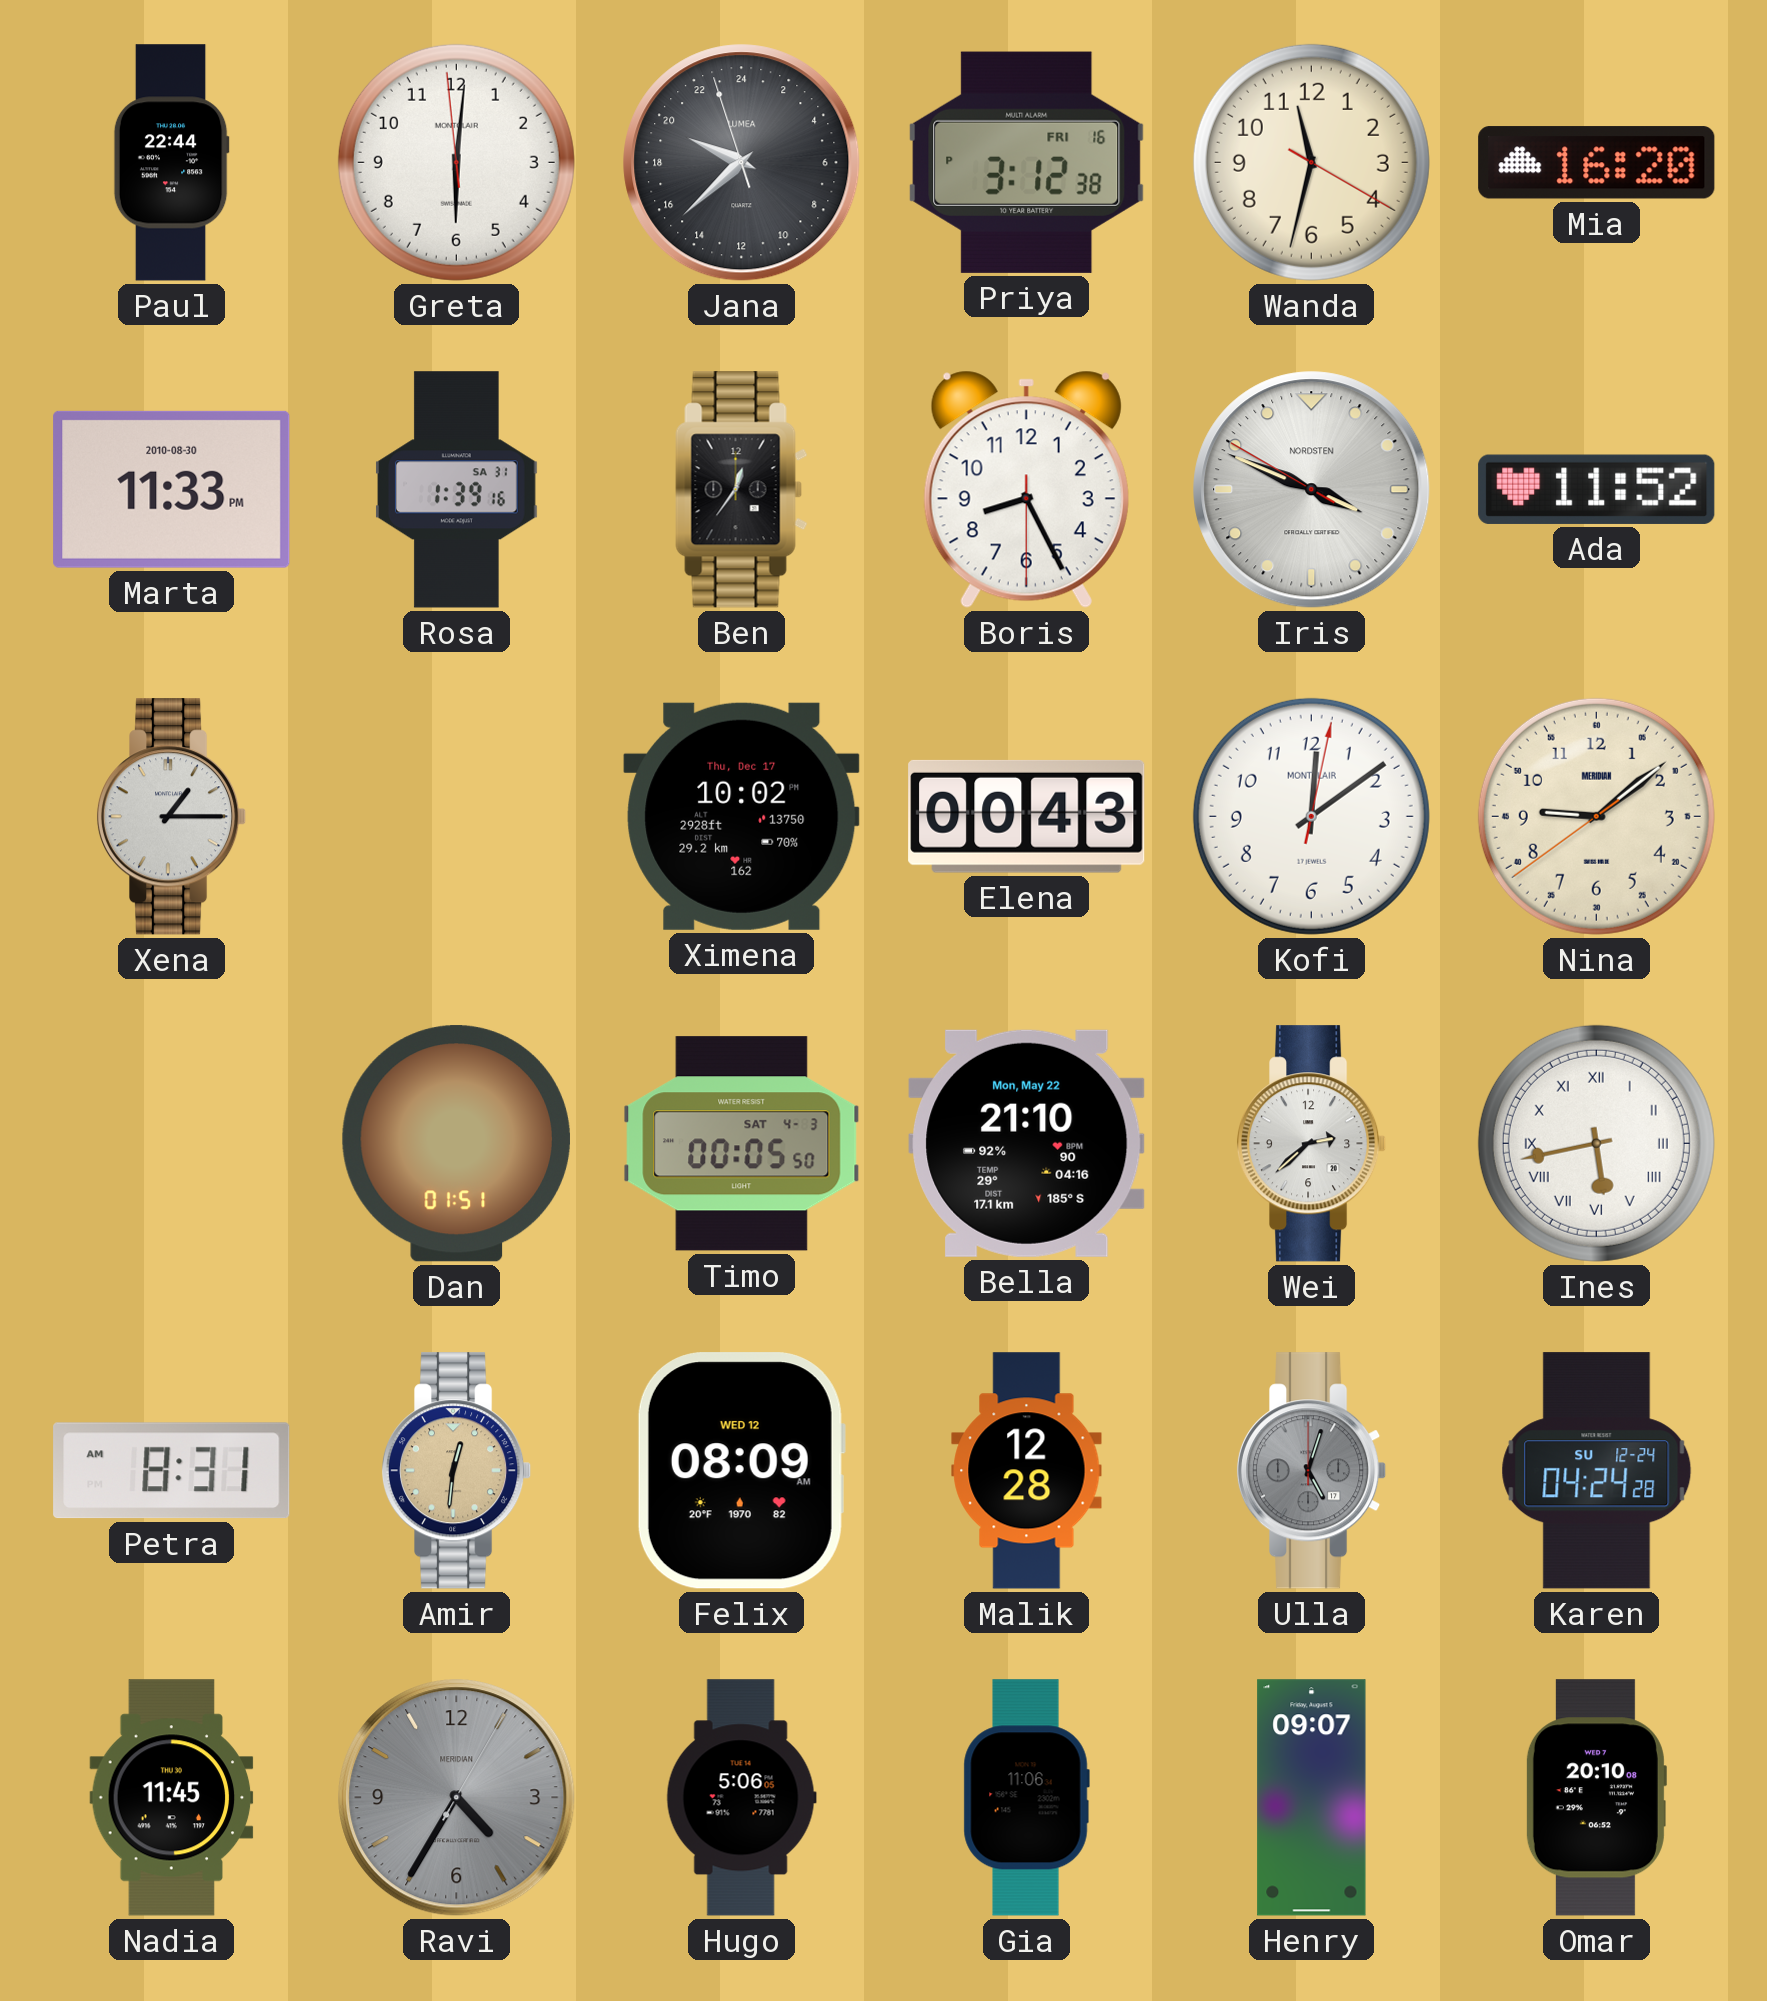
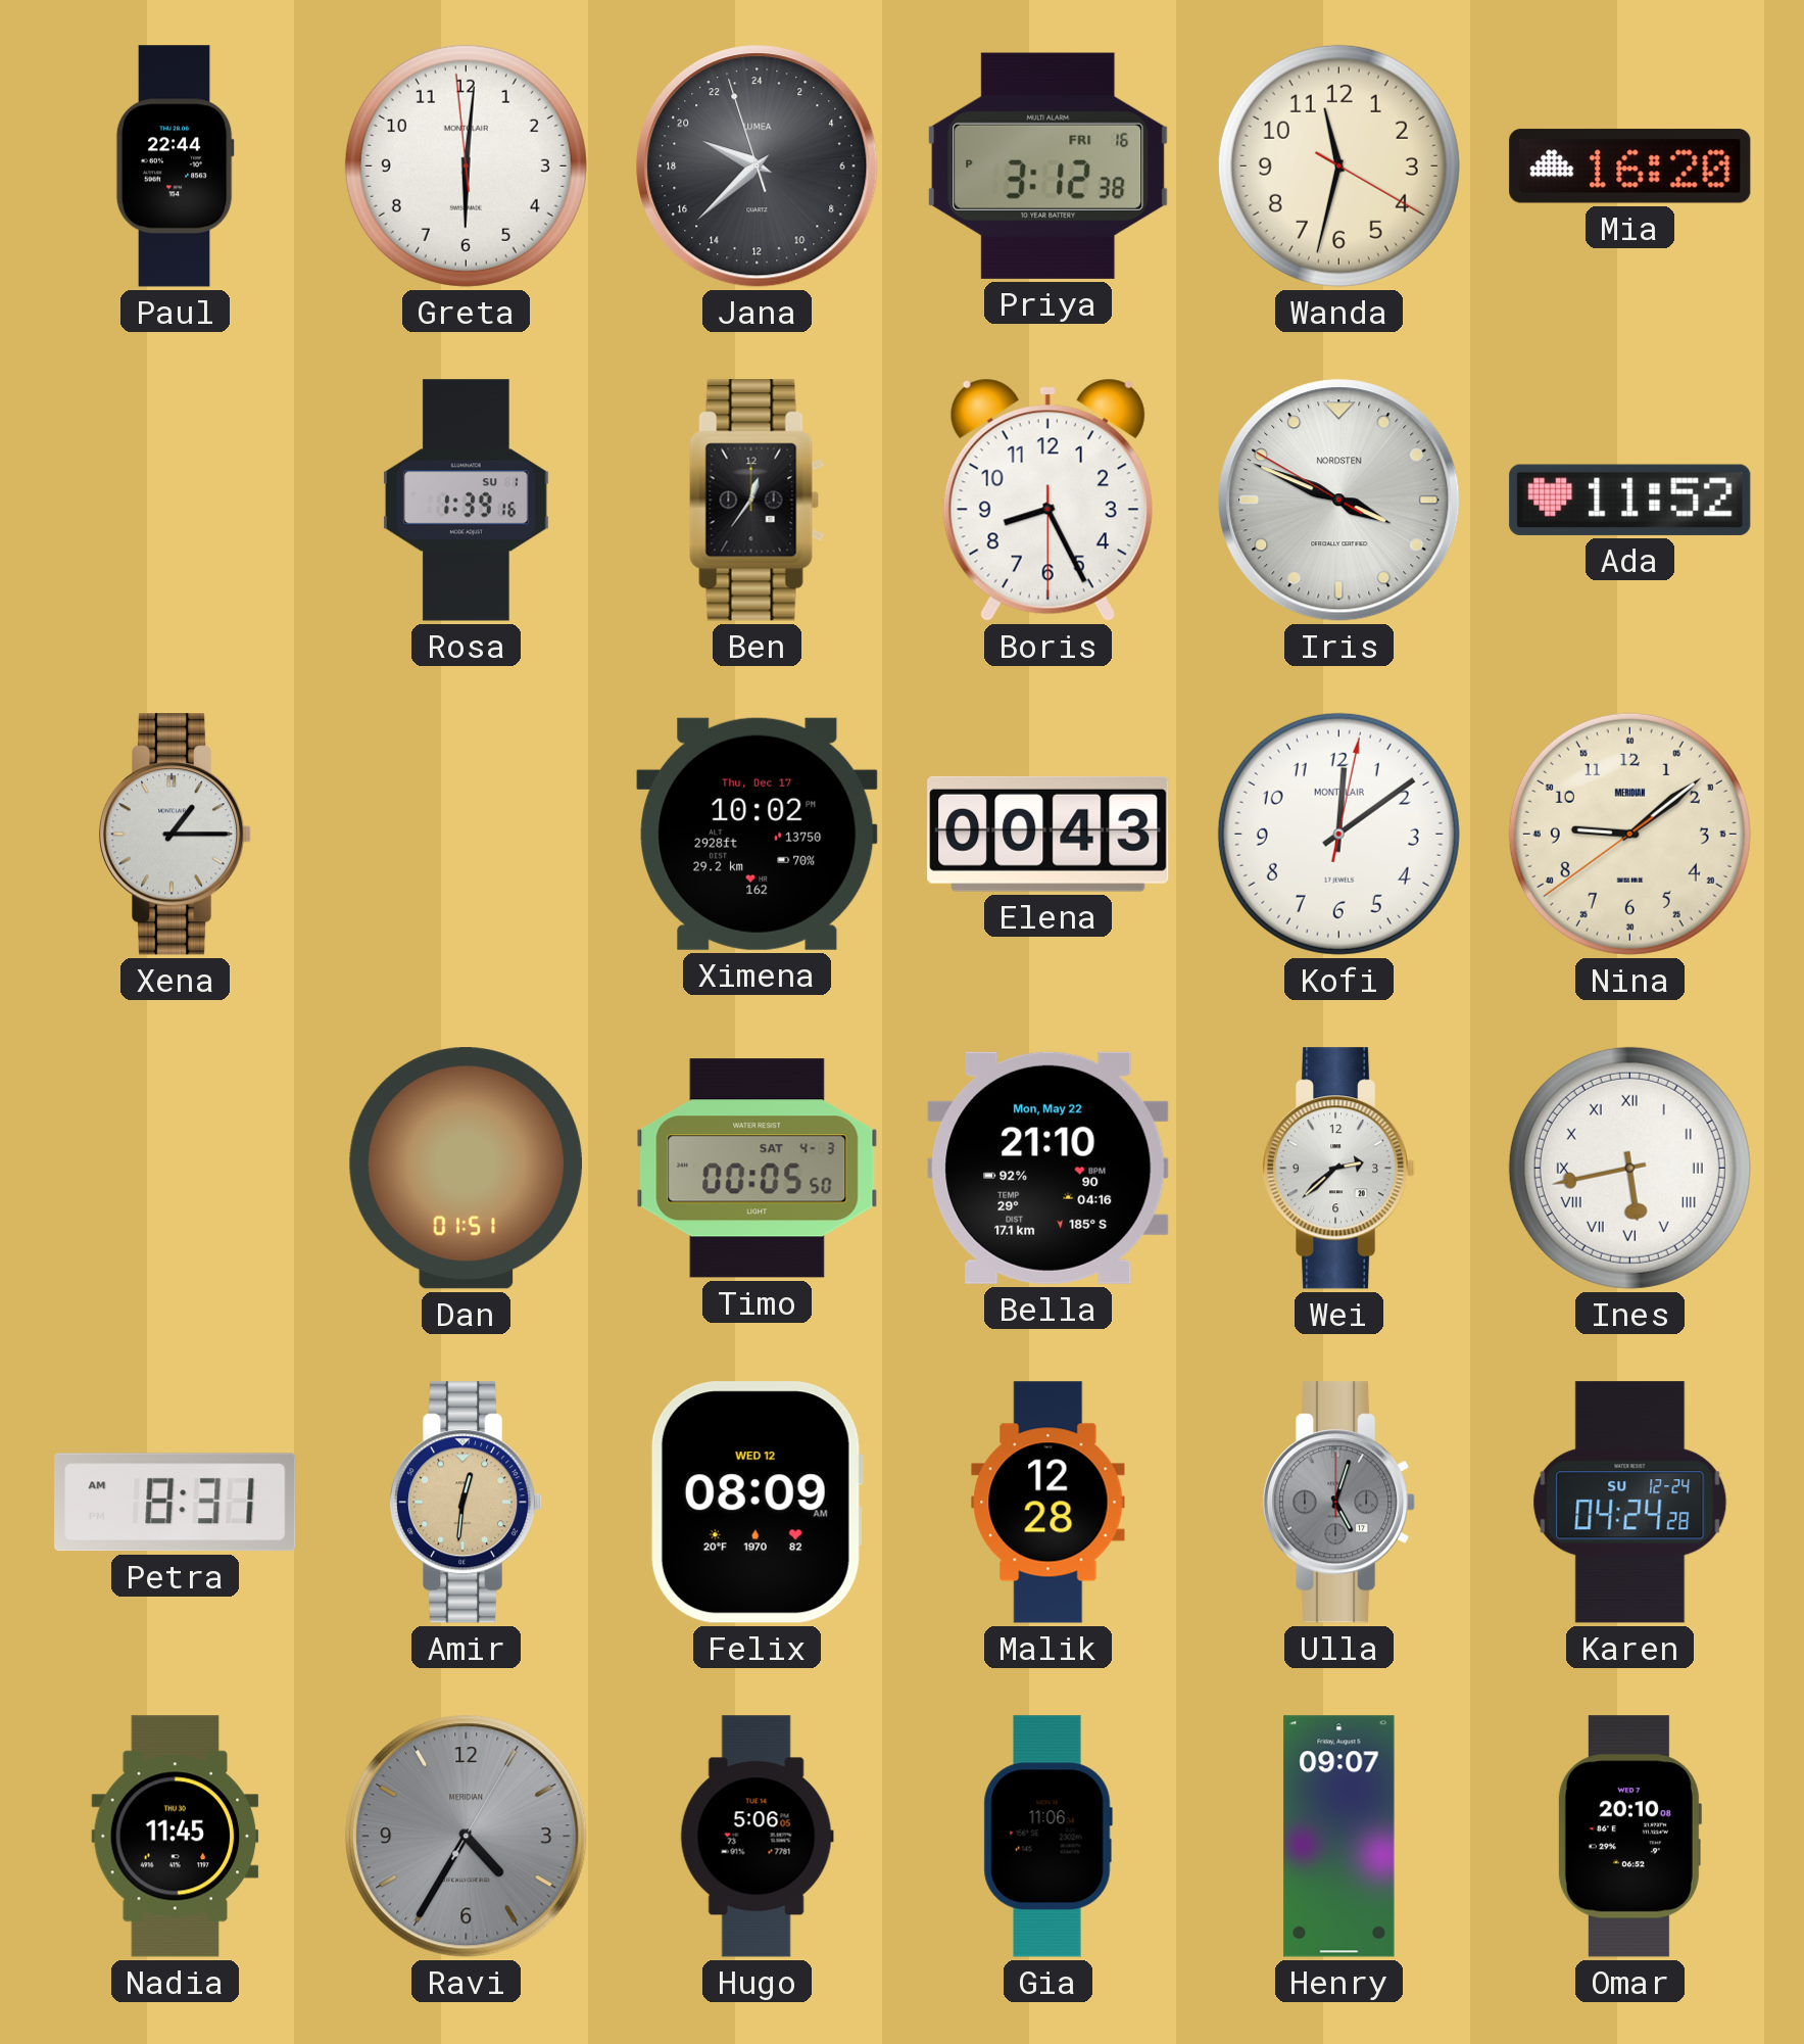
Marta: 11:33 -> none
Rosa date: SA 31 -> SU 1
